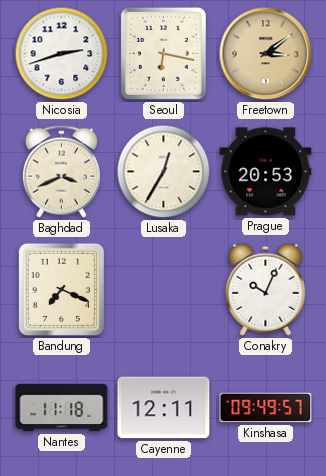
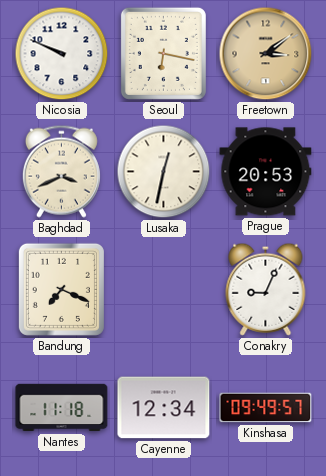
Nicosia: 2:42 -> 9:49
Lusaka: 12:35 -> 12:32
Conakry: 10:04 -> 9:04
Cayenne: 12:11 -> 12:34
